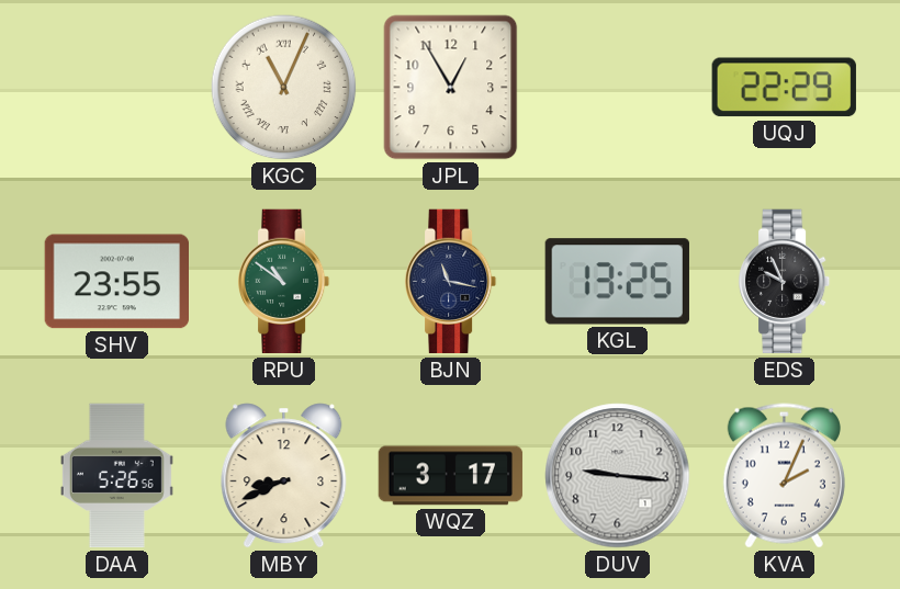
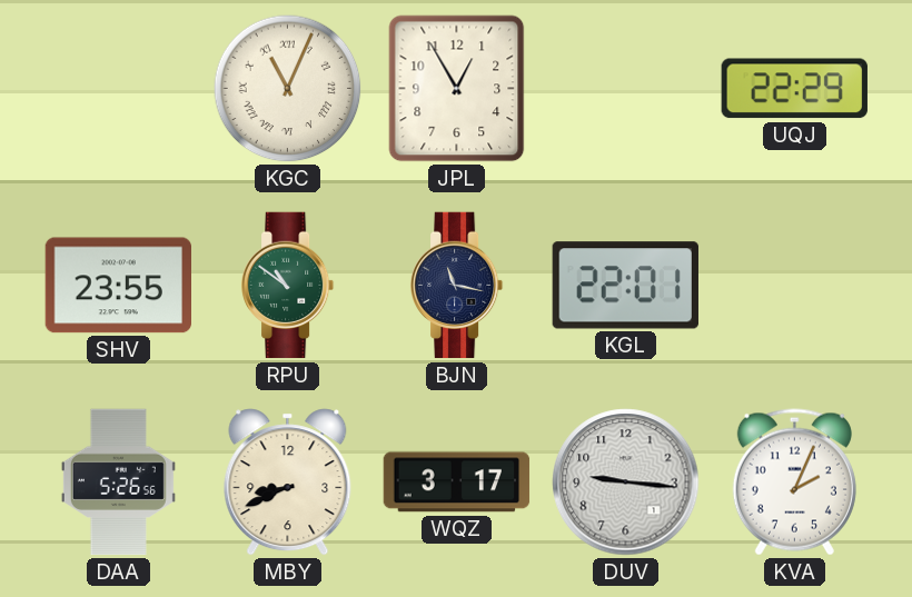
KGL: 13:25 -> 22:01
EDS: 9:56 -> none
